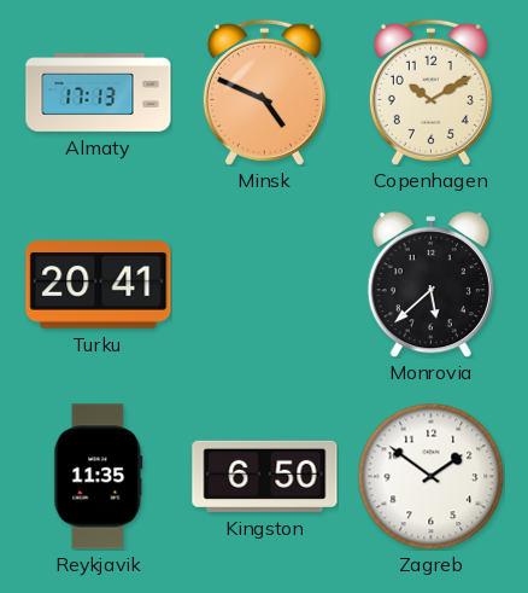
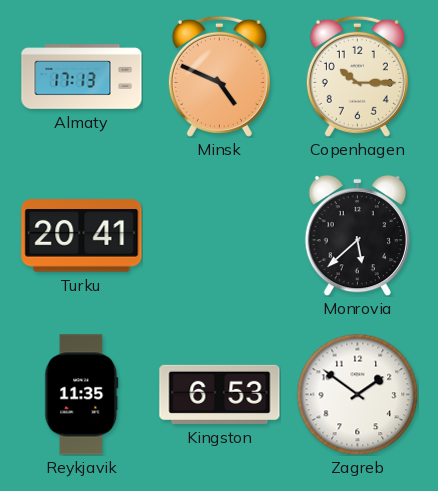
Copenhagen: 10:10 -> 10:15
Kingston: 6:50 -> 6:53
